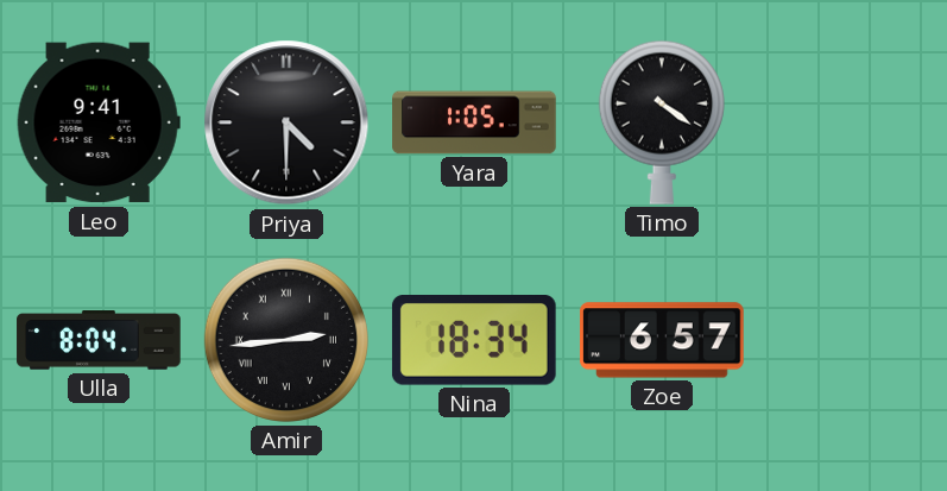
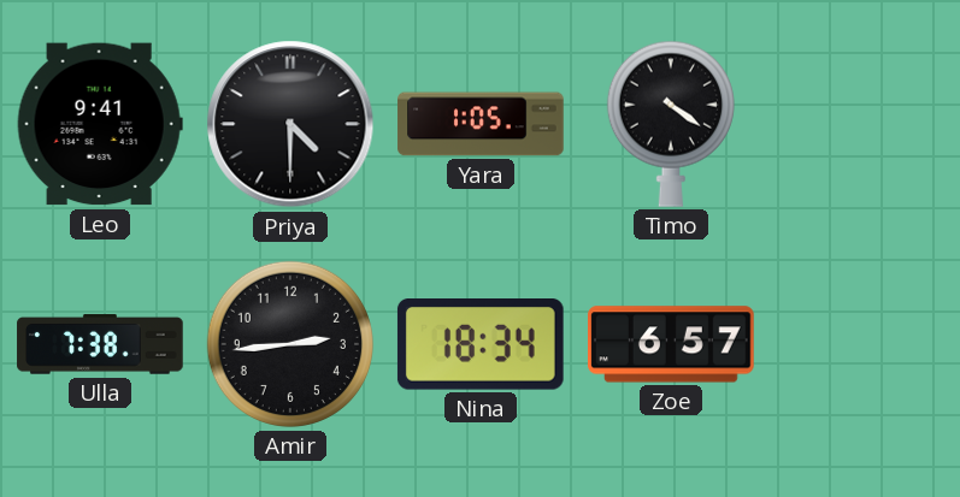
Ulla: 8:04 -> 7:38
Amir numerals: Roman -> Arabic
